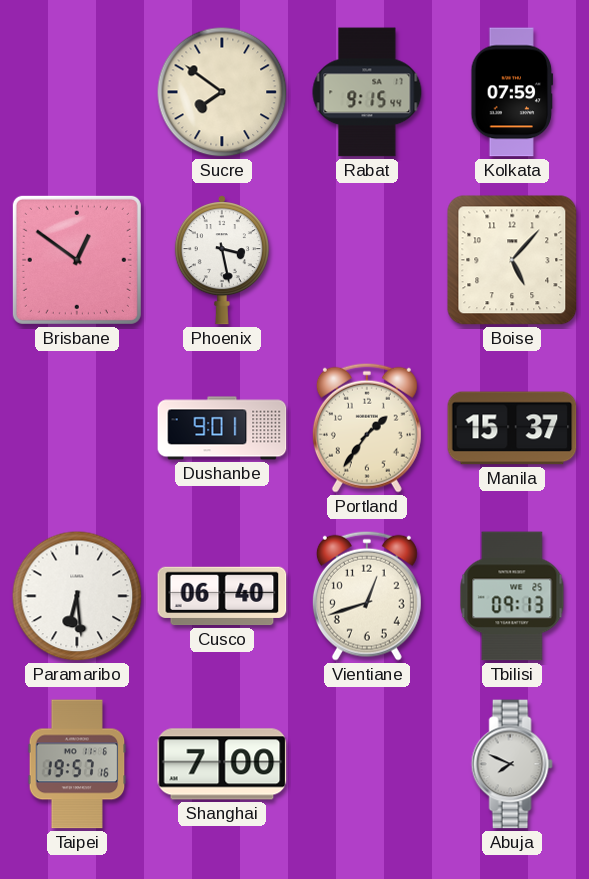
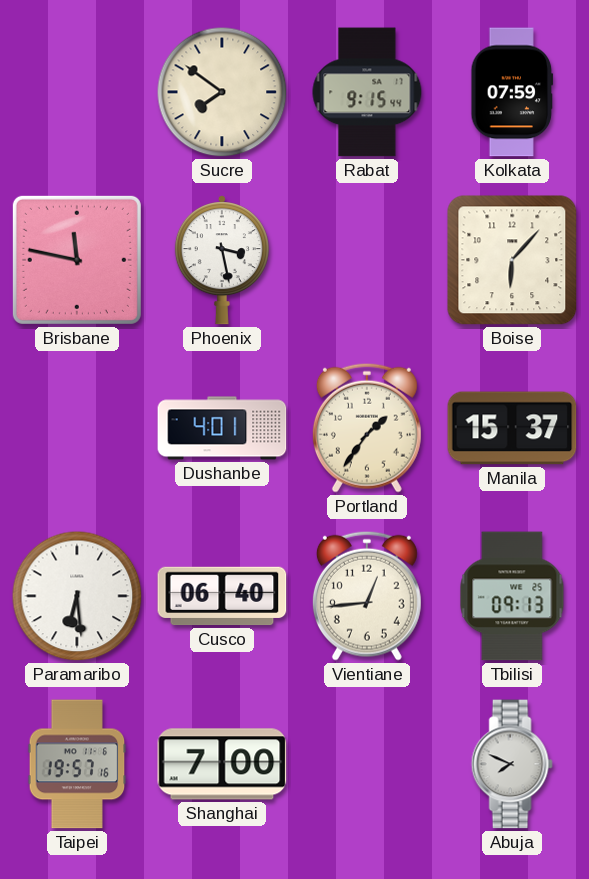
Brisbane: 12:51 -> 11:47
Boise: 5:07 -> 6:07
Dushanbe: 9:01 -> 4:01
Vientiane: 12:42 -> 12:44
